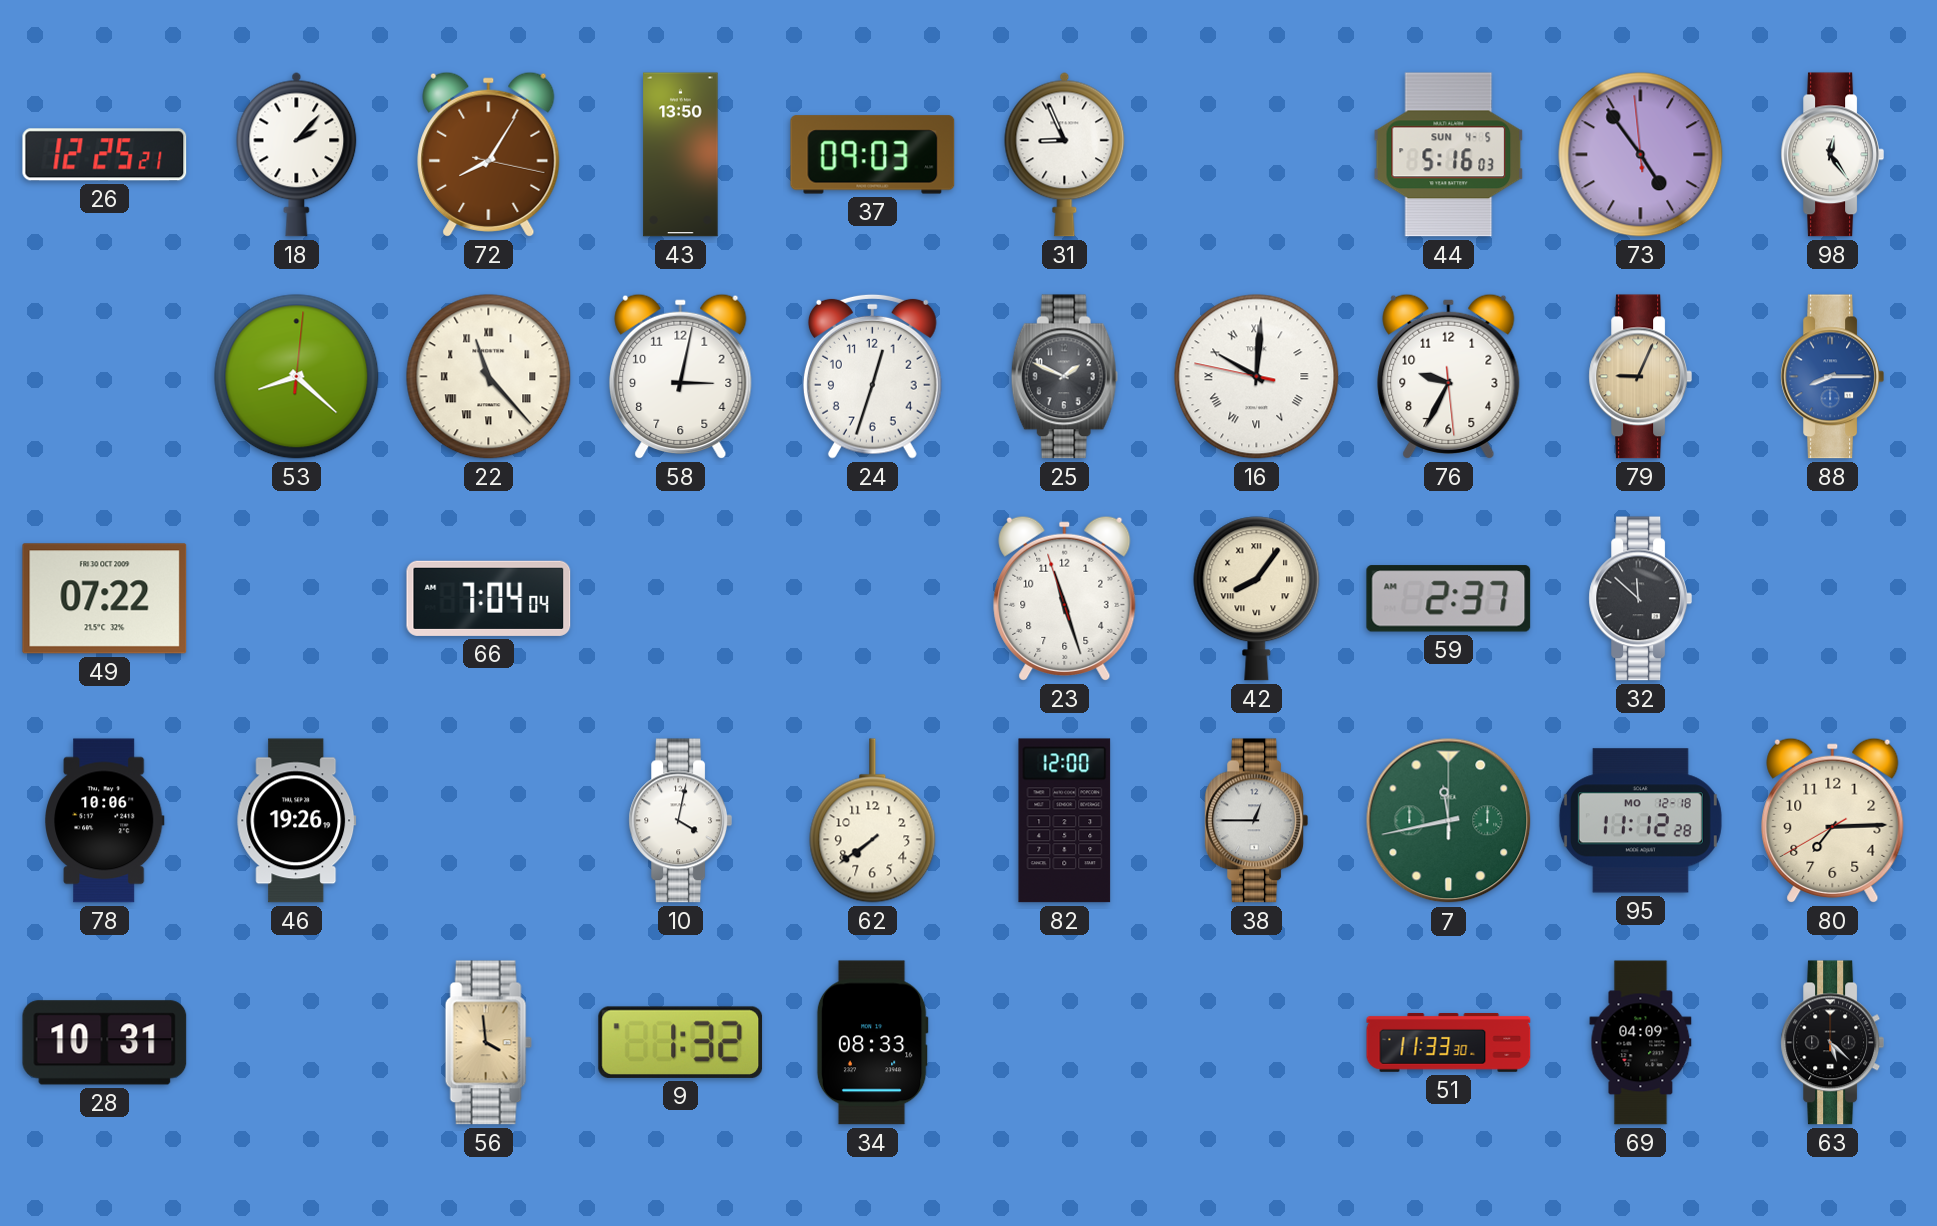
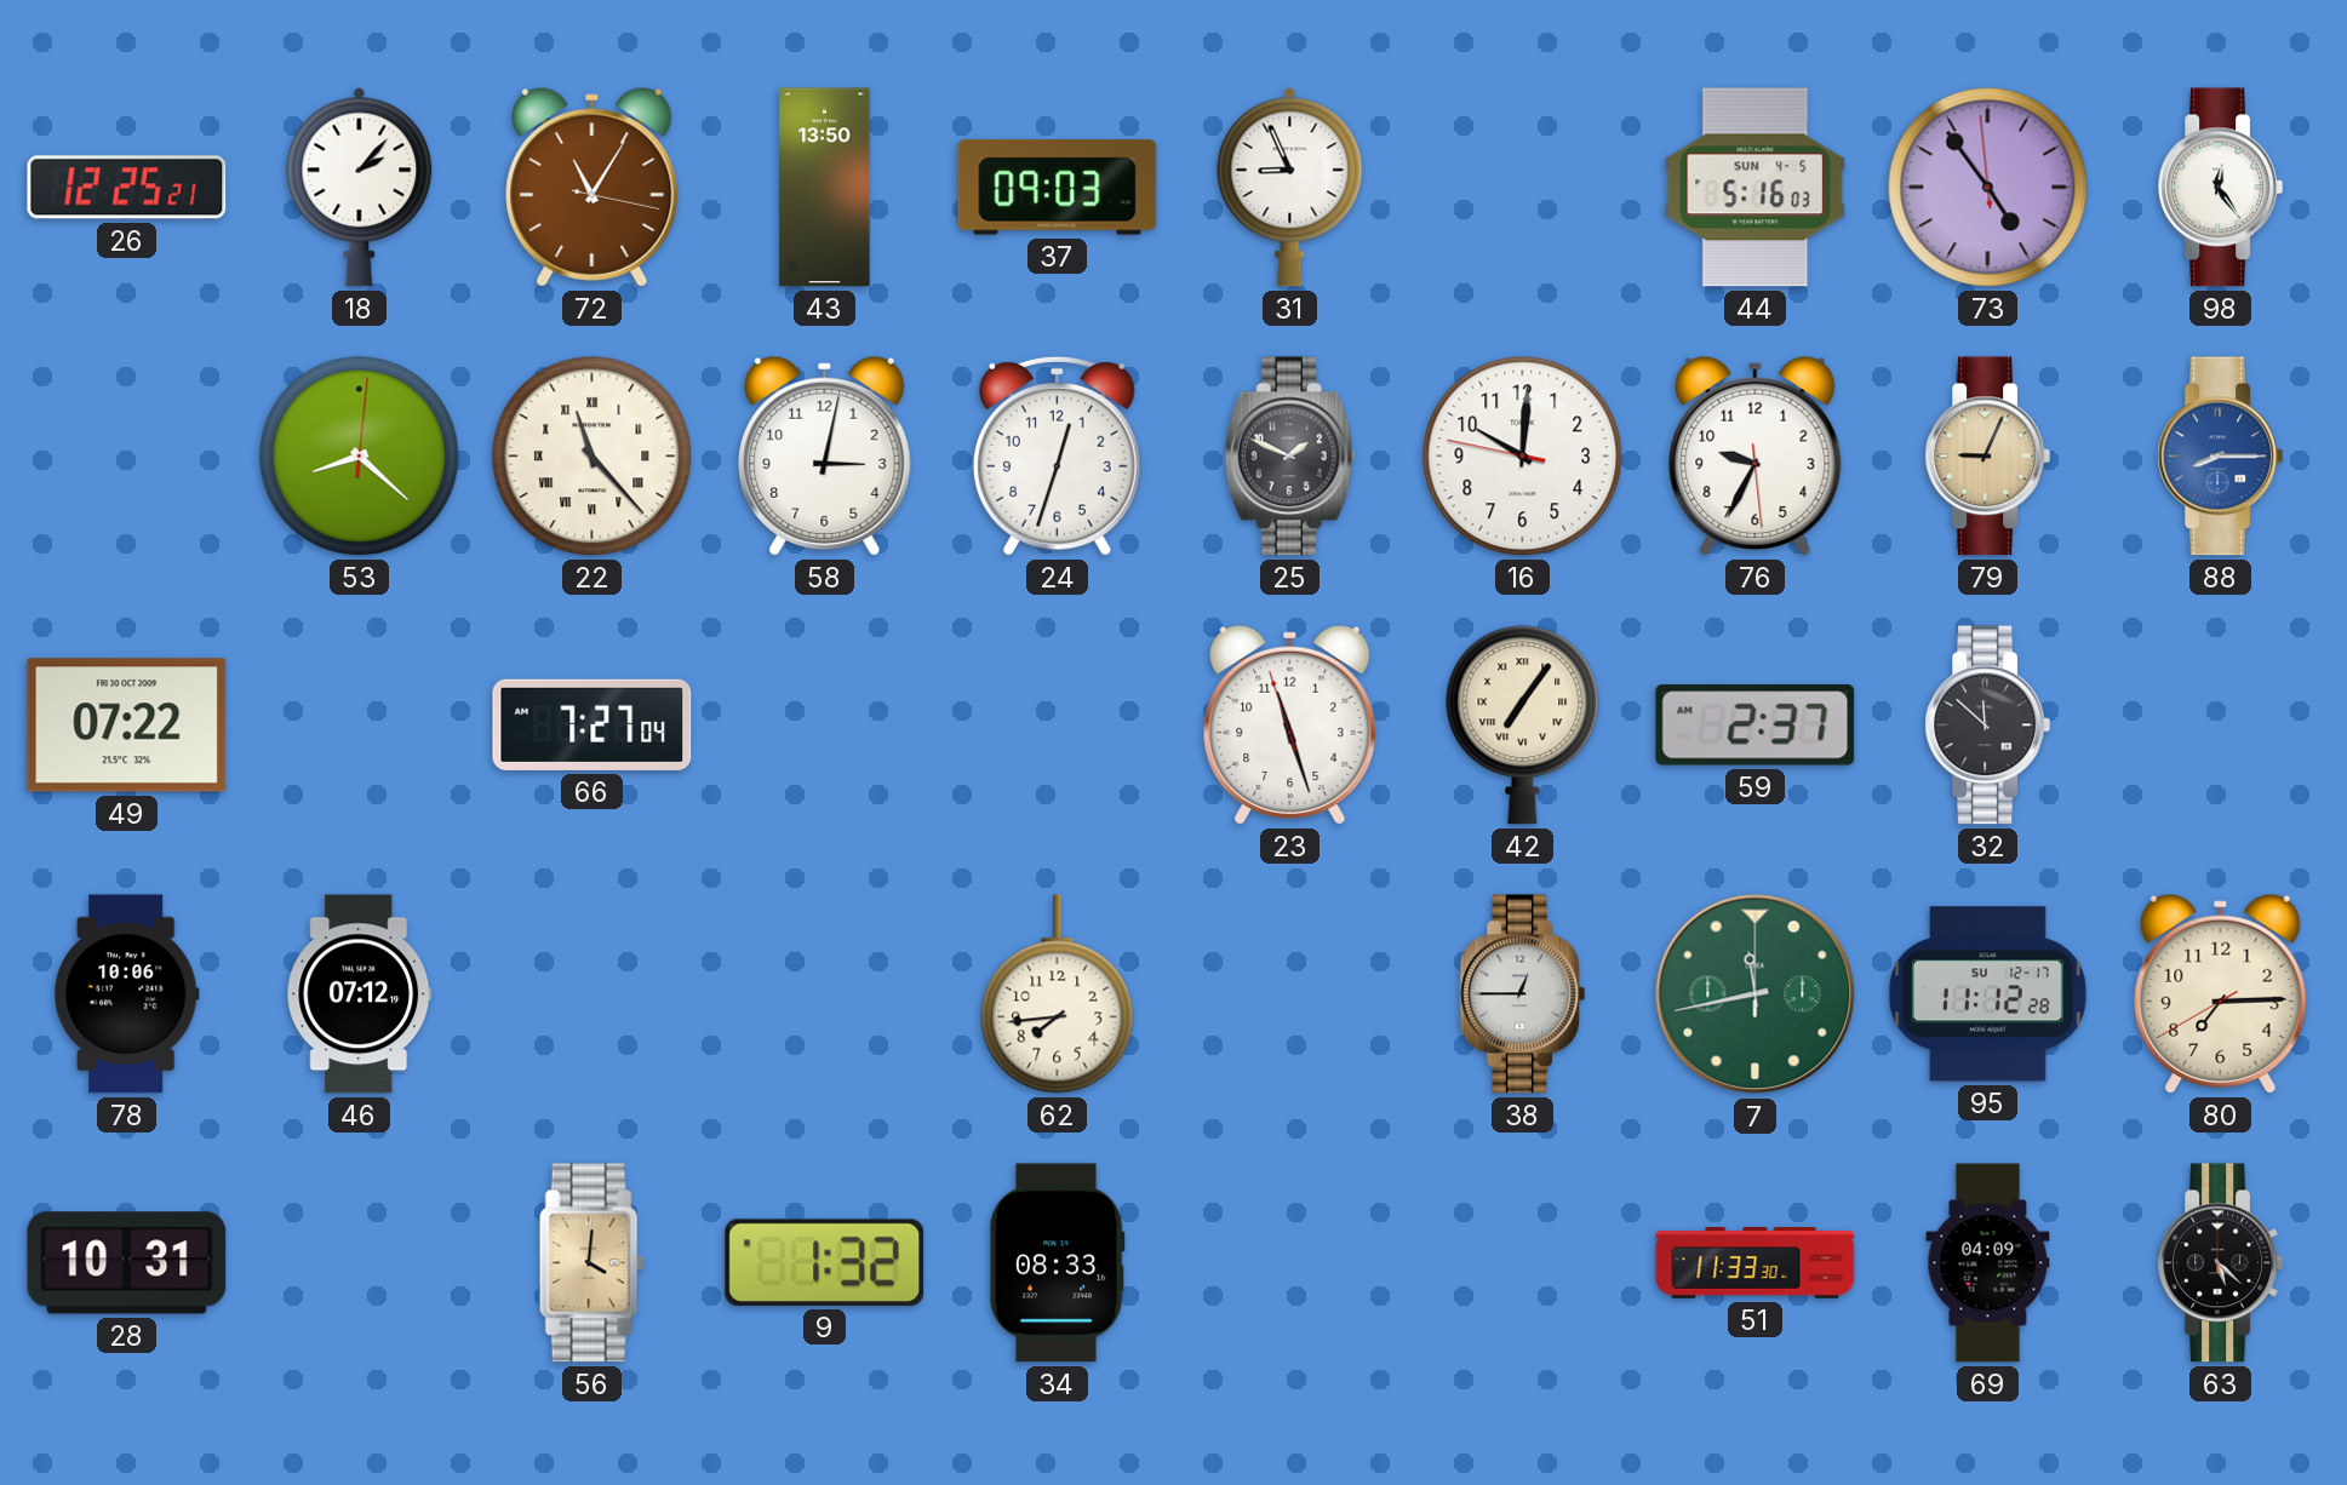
72: 8:05 -> 11:05
16 numerals: Roman -> Arabic
66: 7:04 -> 7:27
42: 8:06 -> 7:06
46: 19:26 -> 07:12
10: 4:02 -> none
62: 7:39 -> 7:44
82: 12:00 -> none
95 date: MO 12-18 -> SU 12-17
56: 3:59 -> 4:01
